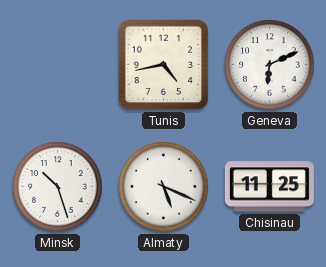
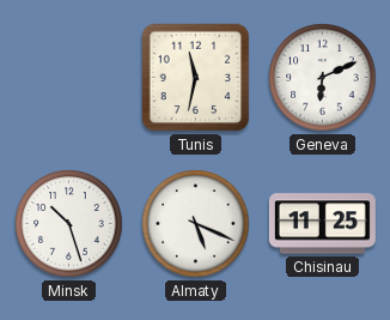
Tunis: 4:43 -> 11:32
